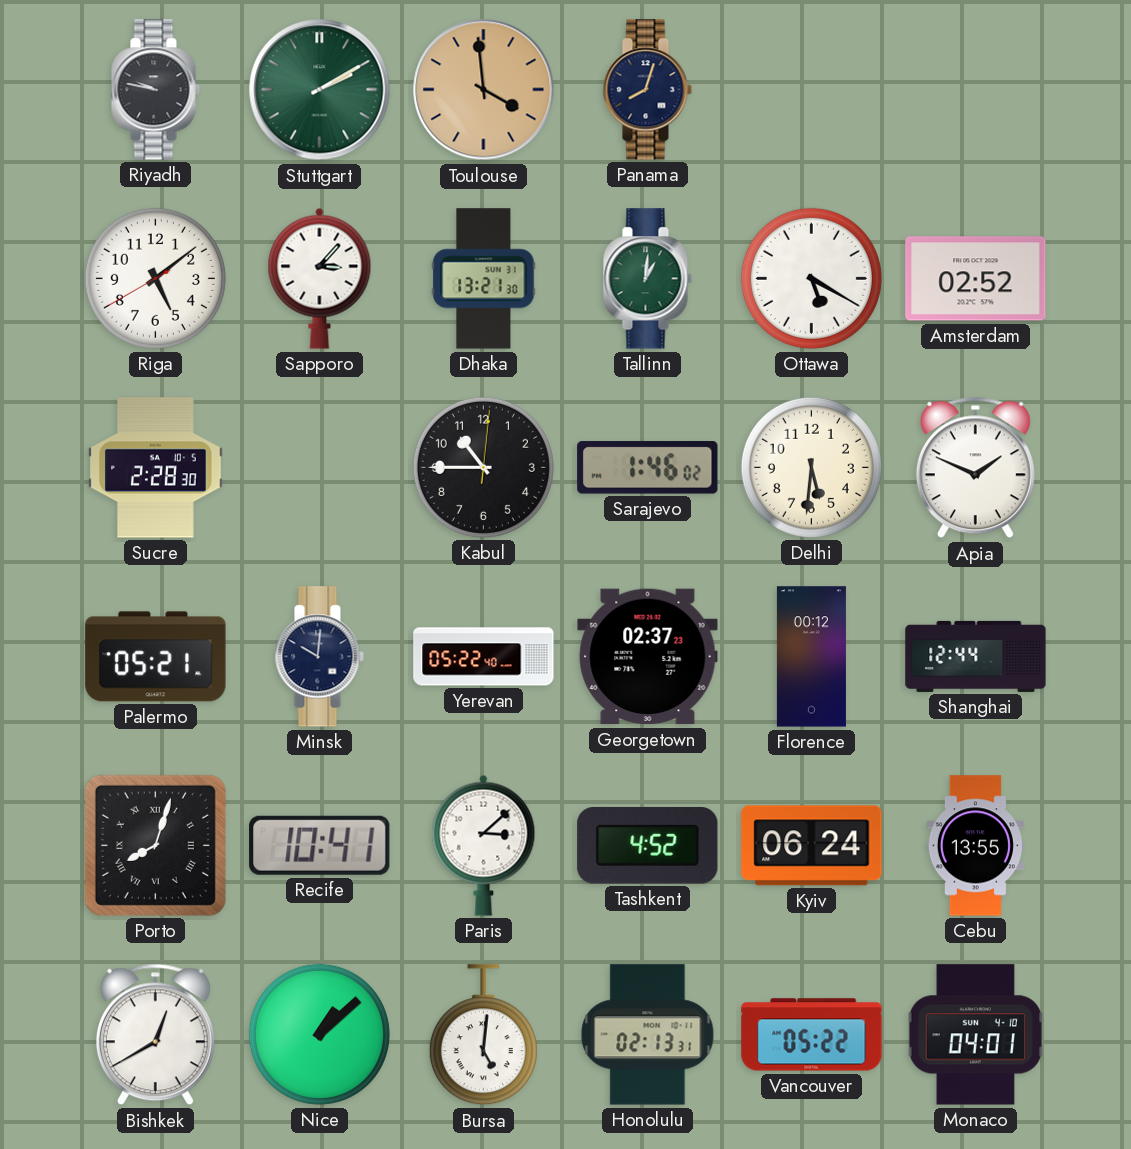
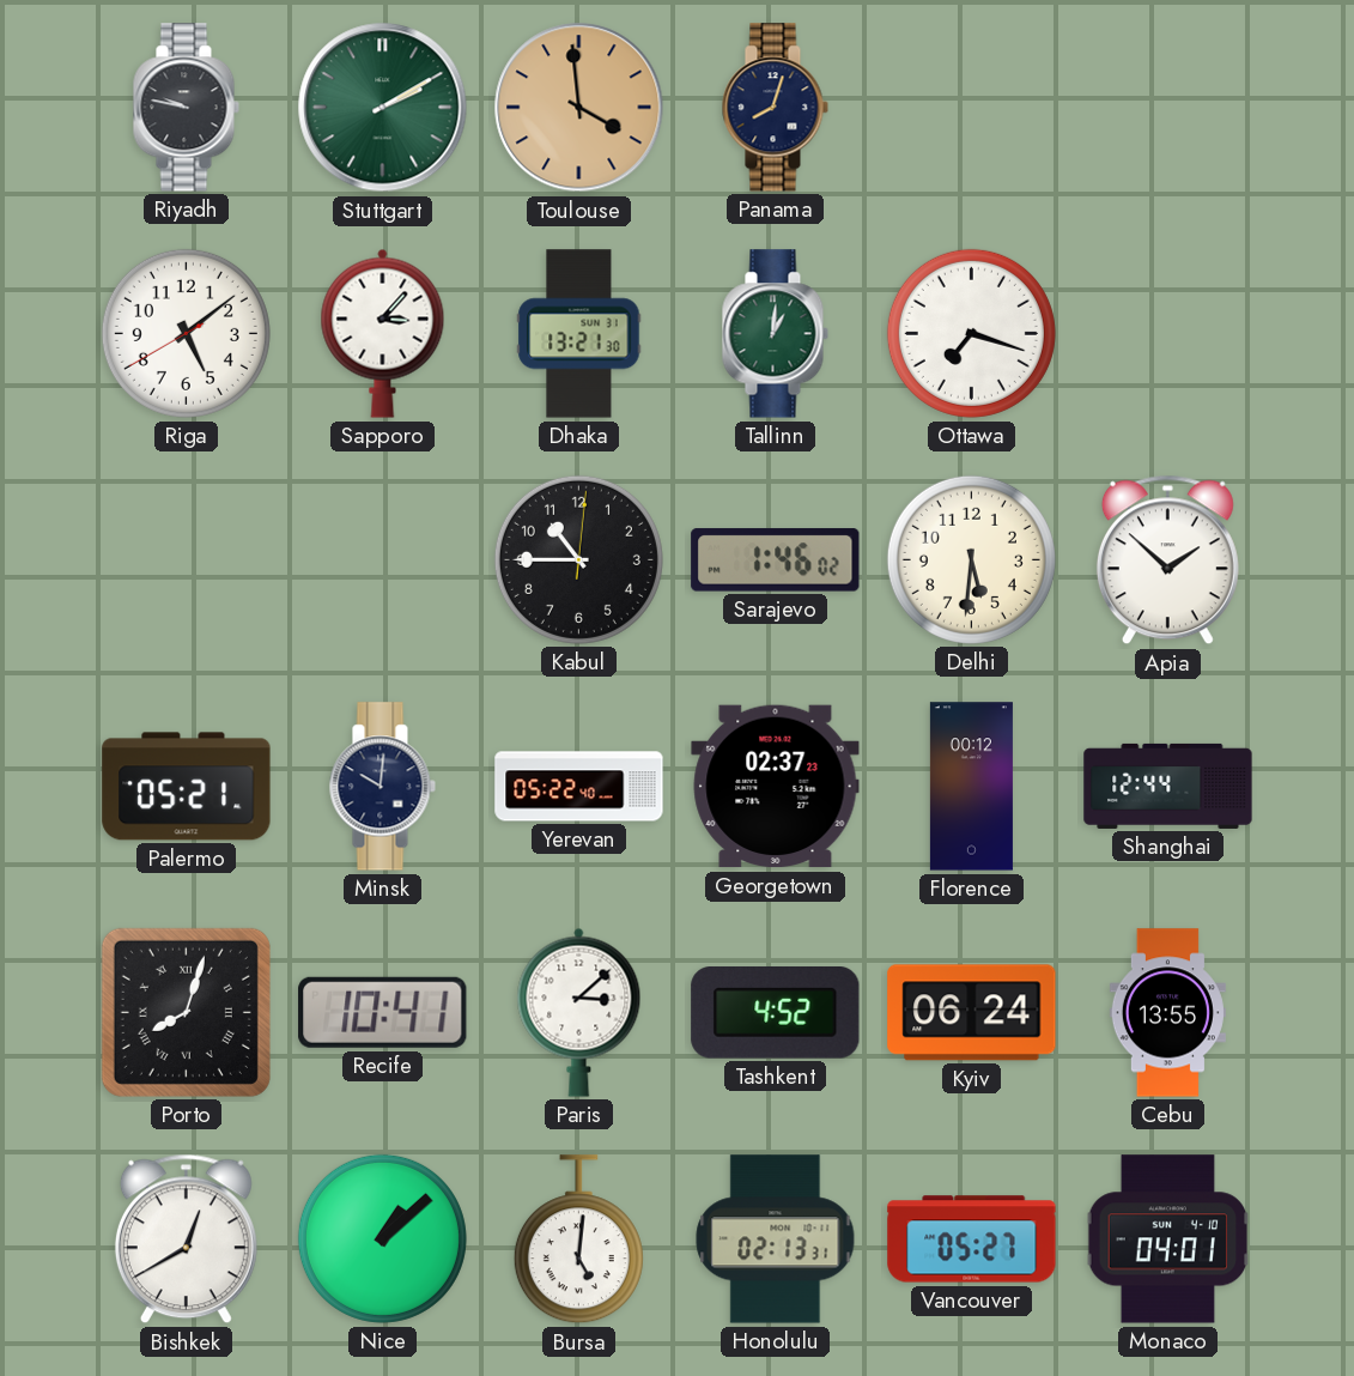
Ottawa: 5:20 -> 7:18
Amsterdam: 02:52 -> none
Sucre: 2:28 -> none
Apia: 1:49 -> 1:52
Vancouver: 05:22 -> 05:27
